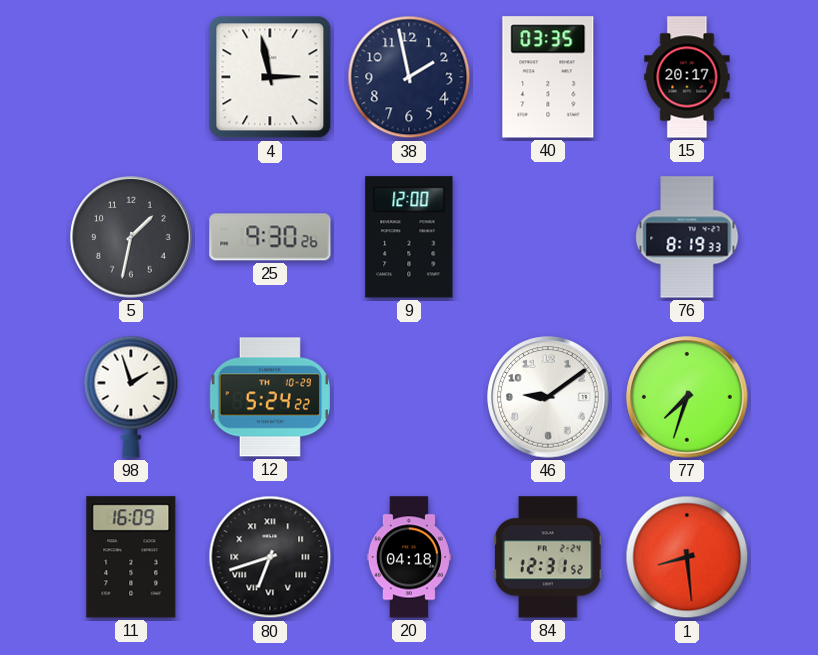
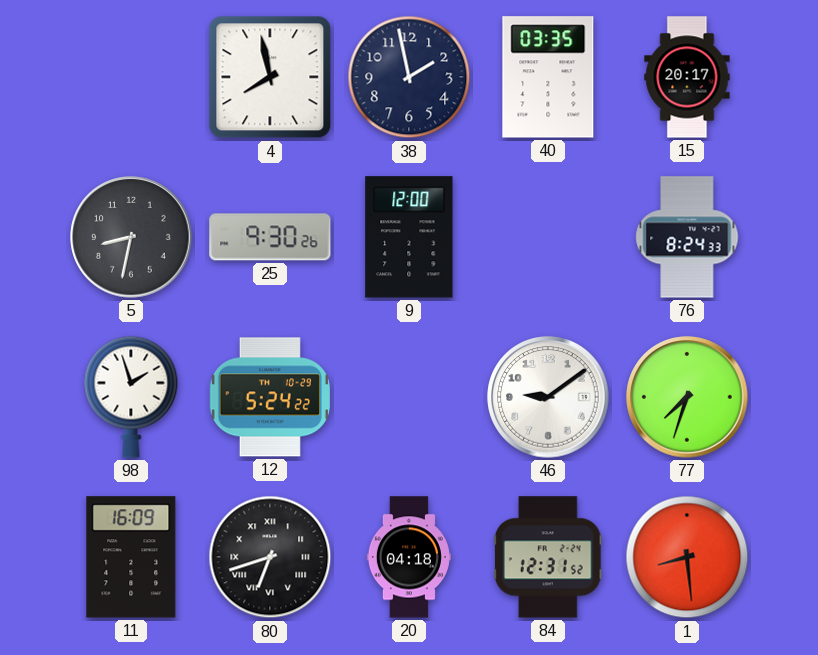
4: 2:58 -> 7:58
5: 1:32 -> 8:32
76: 8:19 -> 8:24
